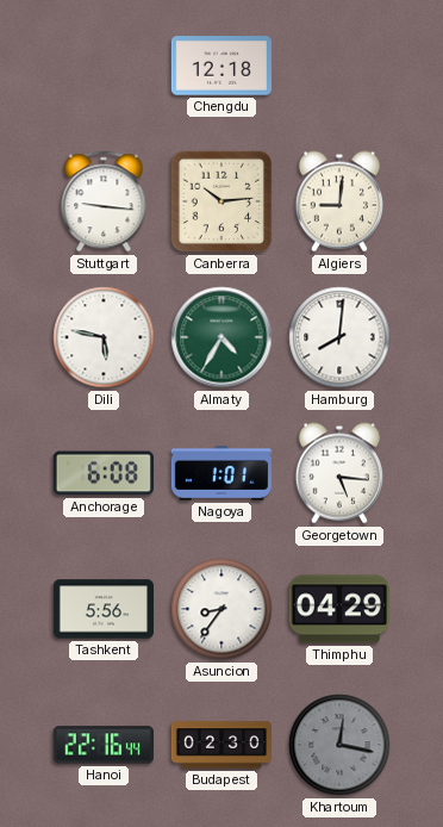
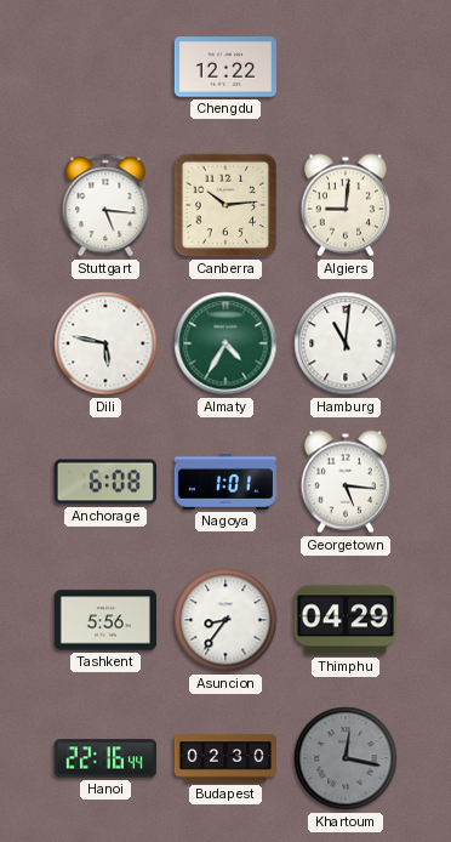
Chengdu: 12:18 -> 12:22
Stuttgart: 9:16 -> 5:16
Hamburg: 8:01 -> 11:01
